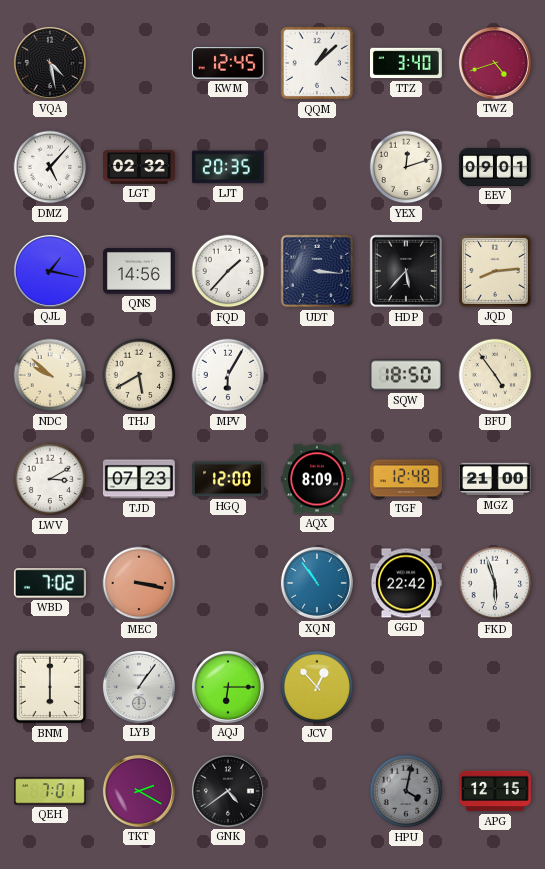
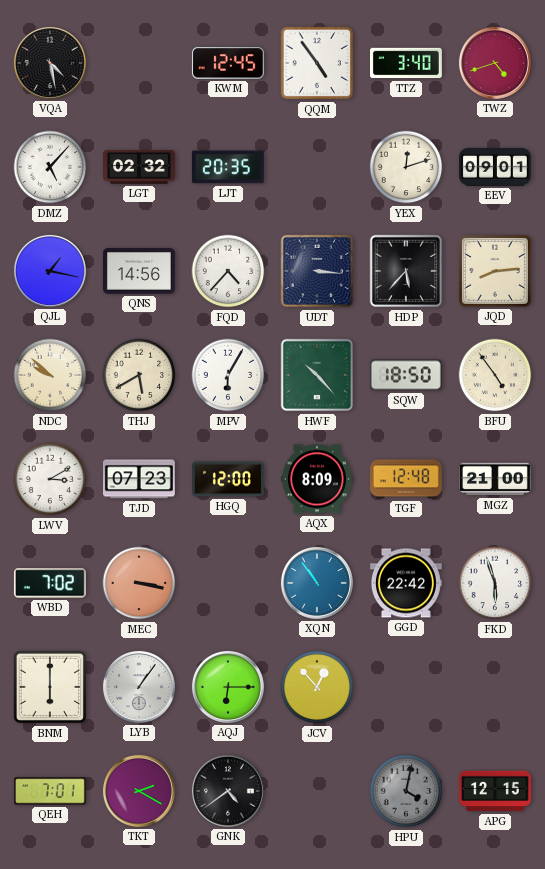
QQM: 1:08 -> 4:54
FQD: 1:37 -> 4:37
HWF: none -> 10:23
